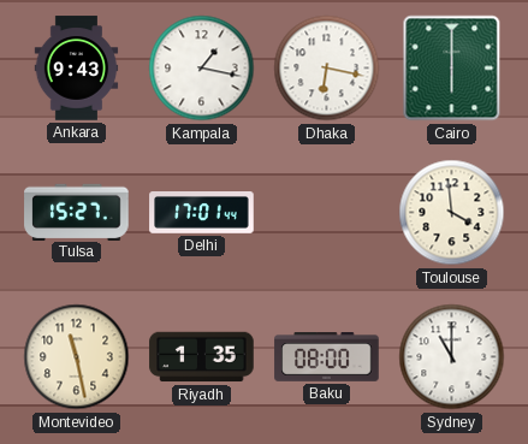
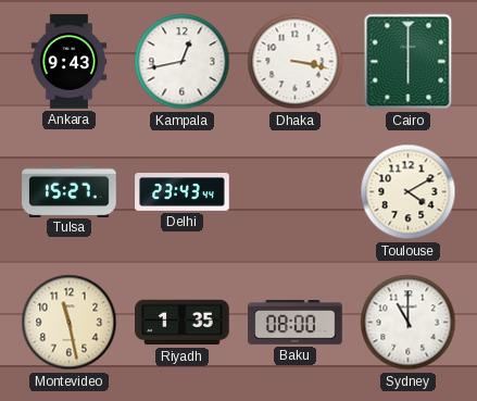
Kampala: 1:17 -> 12:43
Dhaka: 6:17 -> 3:17
Delhi: 17:01 -> 23:43
Toulouse: 3:59 -> 4:10
